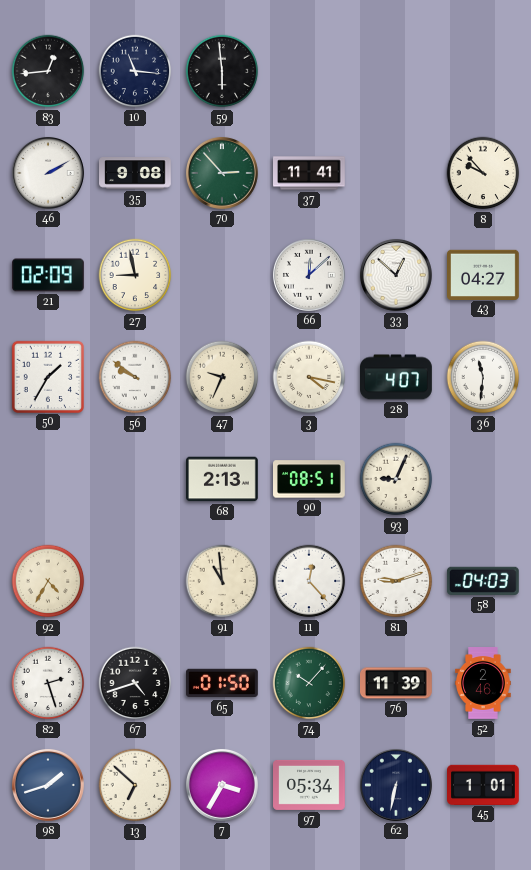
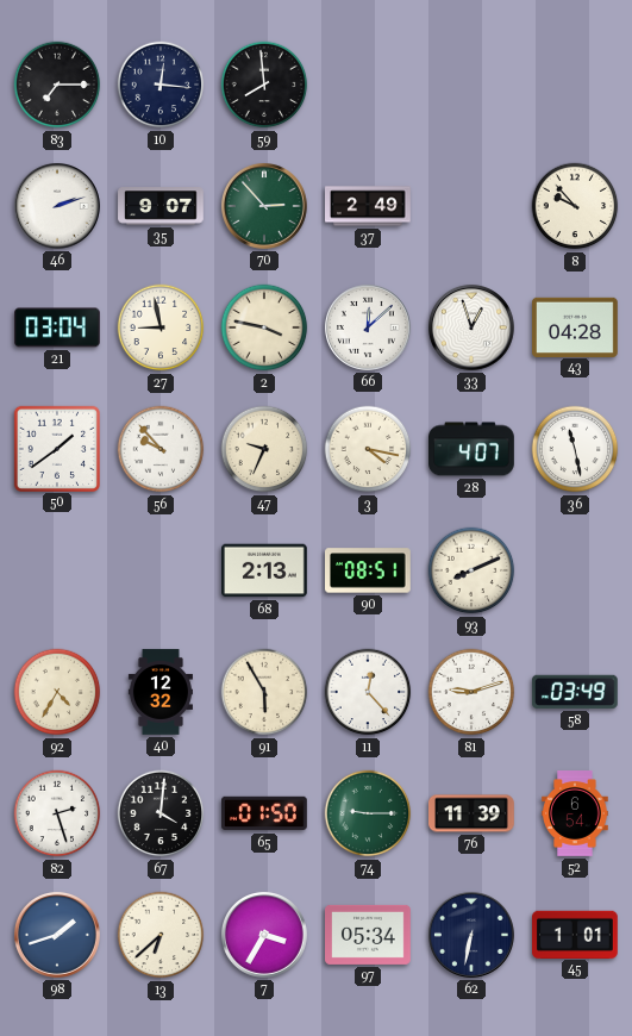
83: 12:44 -> 7:15
10: 11:16 -> 12:16
59: 5:59 -> 7:59
46: 2:10 -> 2:12
35: 9:08 -> 9:07
37: 11:41 -> 2:49
21: 02:09 -> 03:04
2: none -> 3:47
33: 12:52 -> 12:57
43: 04:27 -> 04:28
50: 1:35 -> 1:39
56: 9:51 -> 9:53
36: 11:31 -> 11:28
93: 9:04 -> 8:11
40: none -> 12:32
91: 10:59 -> 5:55
58: 04:03 -> 03:49
67: 4:42 -> 4:01
74: 10:07 -> 9:15
52: 2:46 -> 6:54
13: 6:52 -> 6:38
